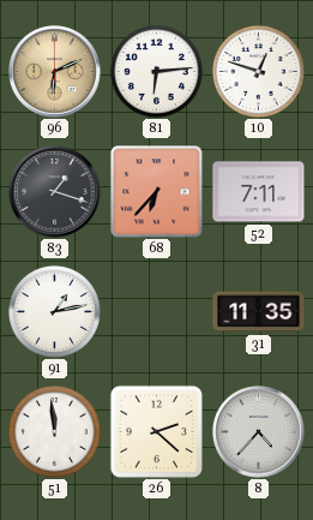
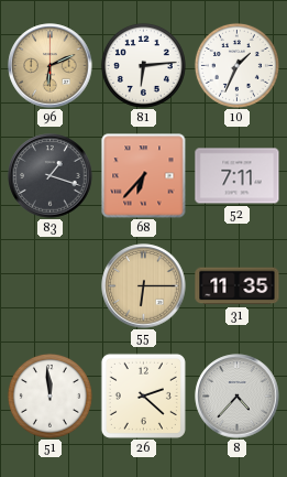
10: 12:48 -> 1:34
91: 1:13 -> none
55: none -> 6:15
